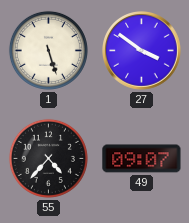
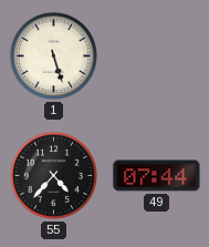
27: 3:51 -> none
49: 09:07 -> 07:44
